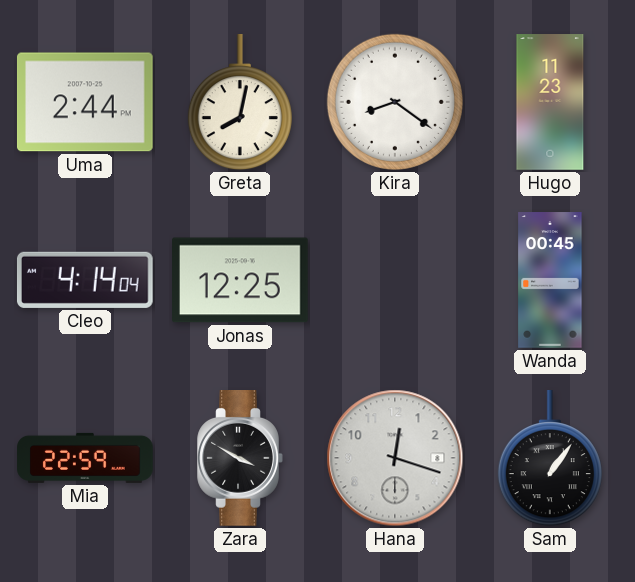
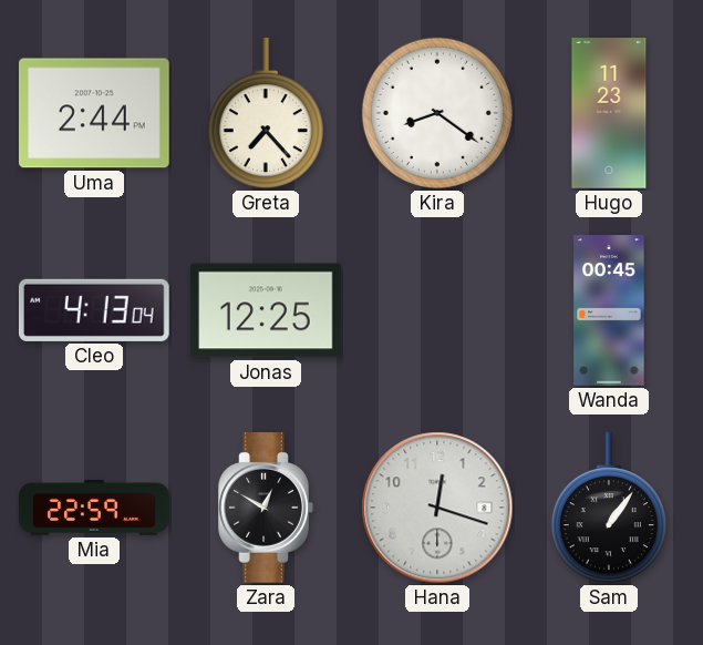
Greta: 8:02 -> 7:23
Cleo: 4:14 -> 4:13
Zara: 3:50 -> 12:50
